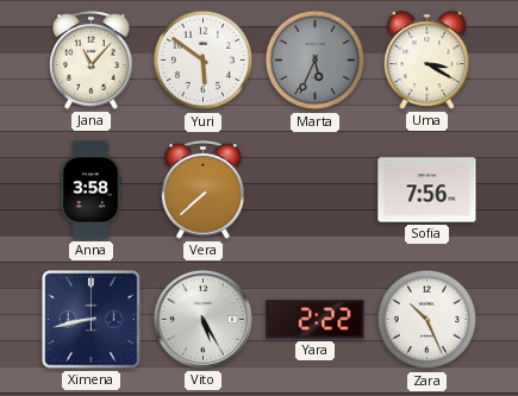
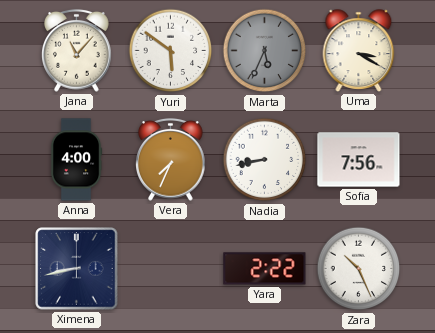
Anna: 3:58 -> 4:00
Vera: 7:38 -> 7:34
Nadia: none -> 8:43
Vito: 5:25 -> none
